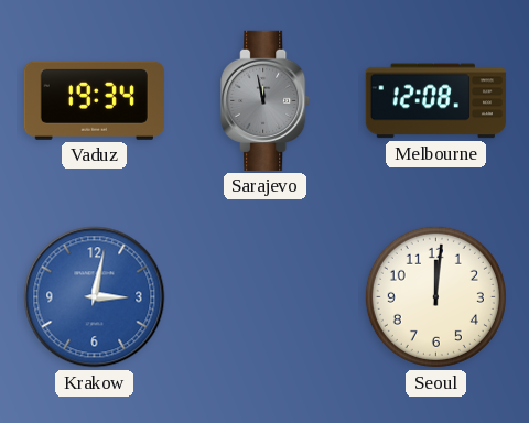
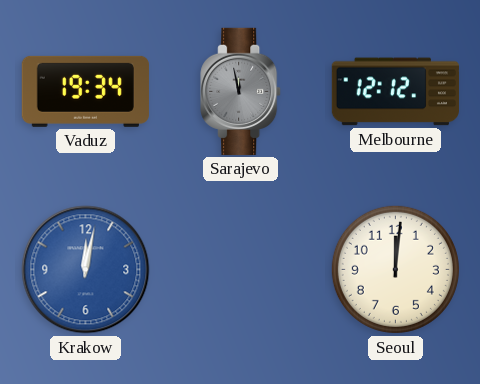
Melbourne: 12:08 -> 12:12
Krakow: 3:02 -> 12:02
